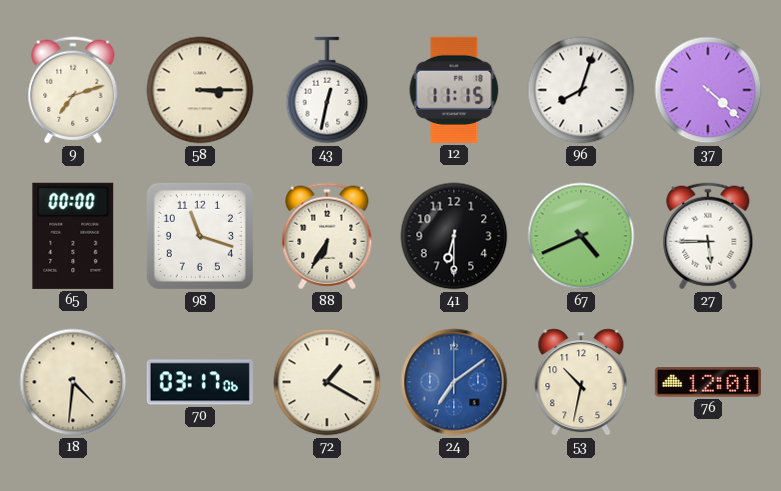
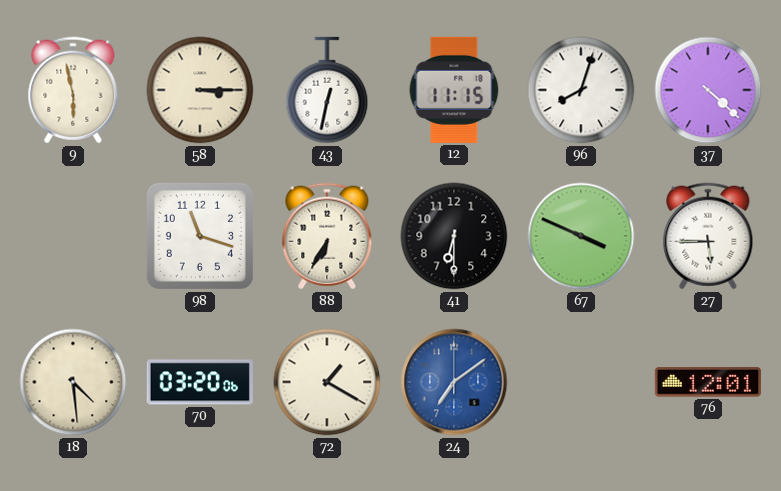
9: 7:12 -> 5:58
65: 00:00 -> none
67: 4:41 -> 3:49
18: 4:31 -> 4:29
70: 03:17 -> 03:20
53: 10:32 -> none
